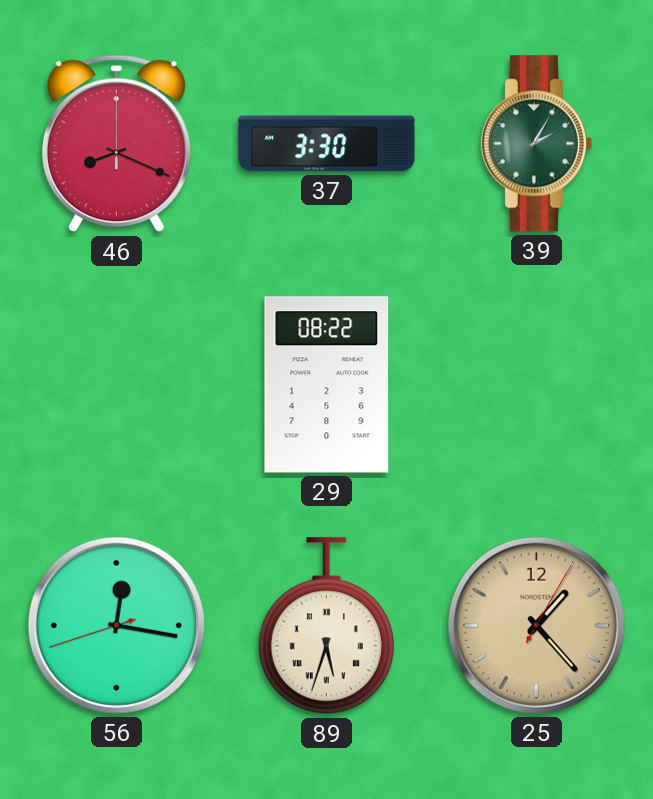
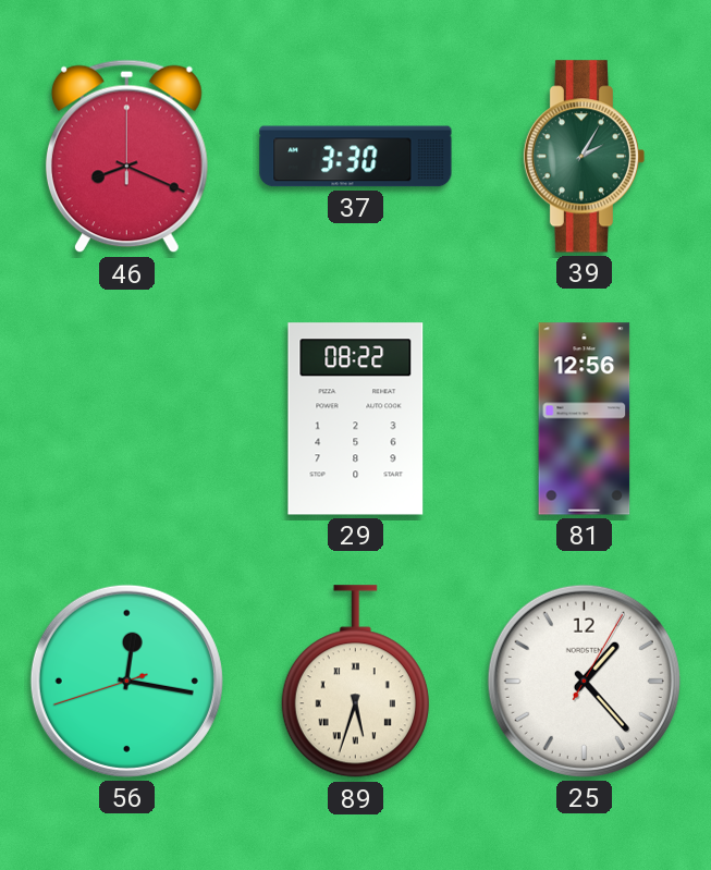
81: none -> 12:56
25 dial: champagne -> white
